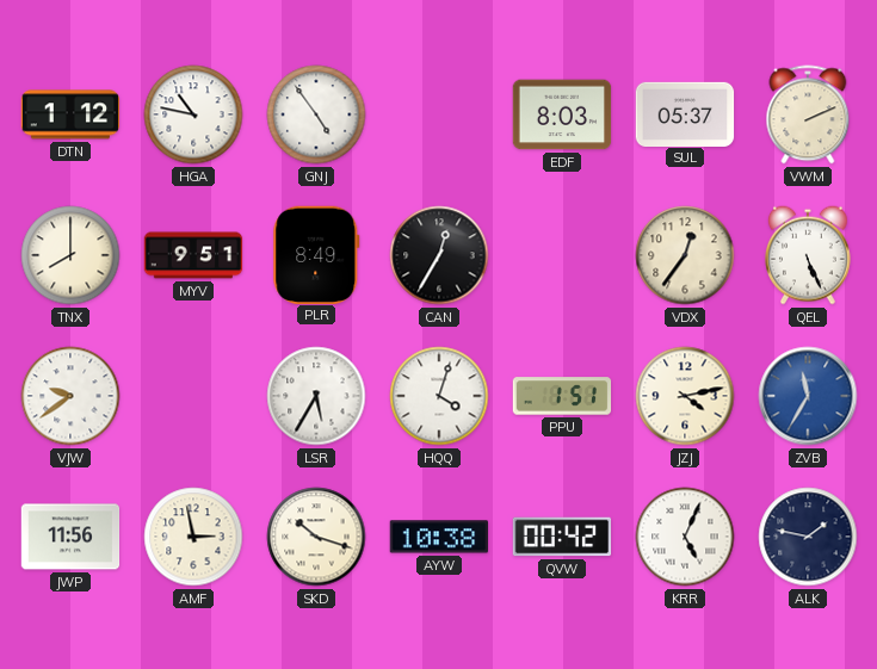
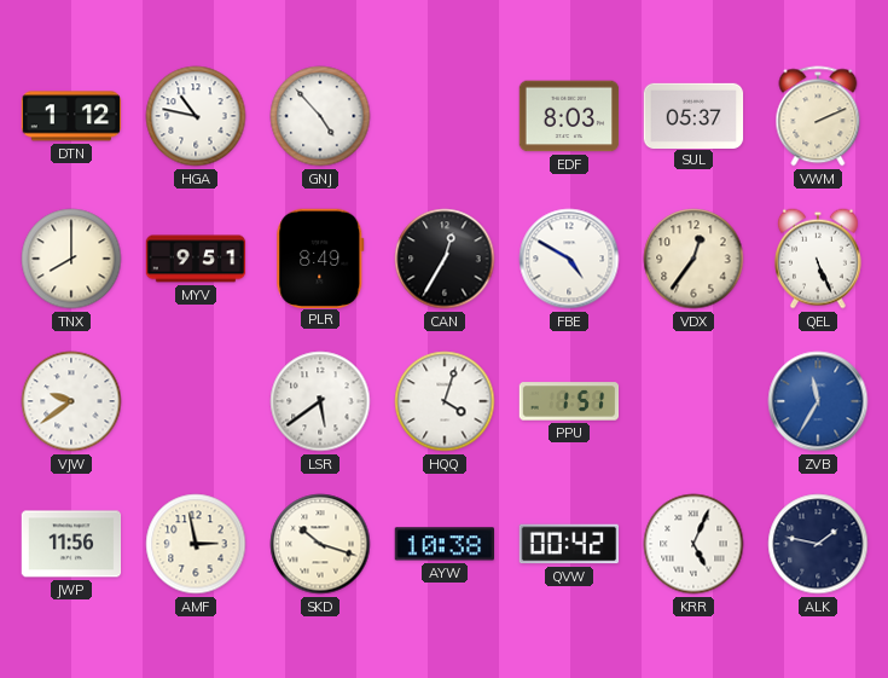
GNJ: 4:54 -> 4:53
FBE: none -> 4:50
LSR: 5:35 -> 5:39
JZJ: 4:13 -> none
